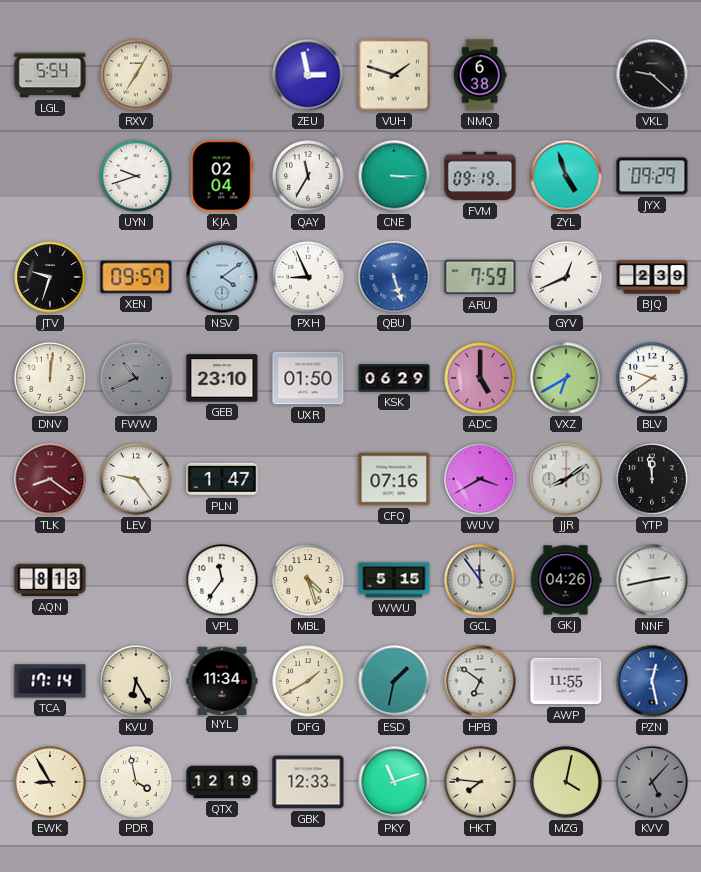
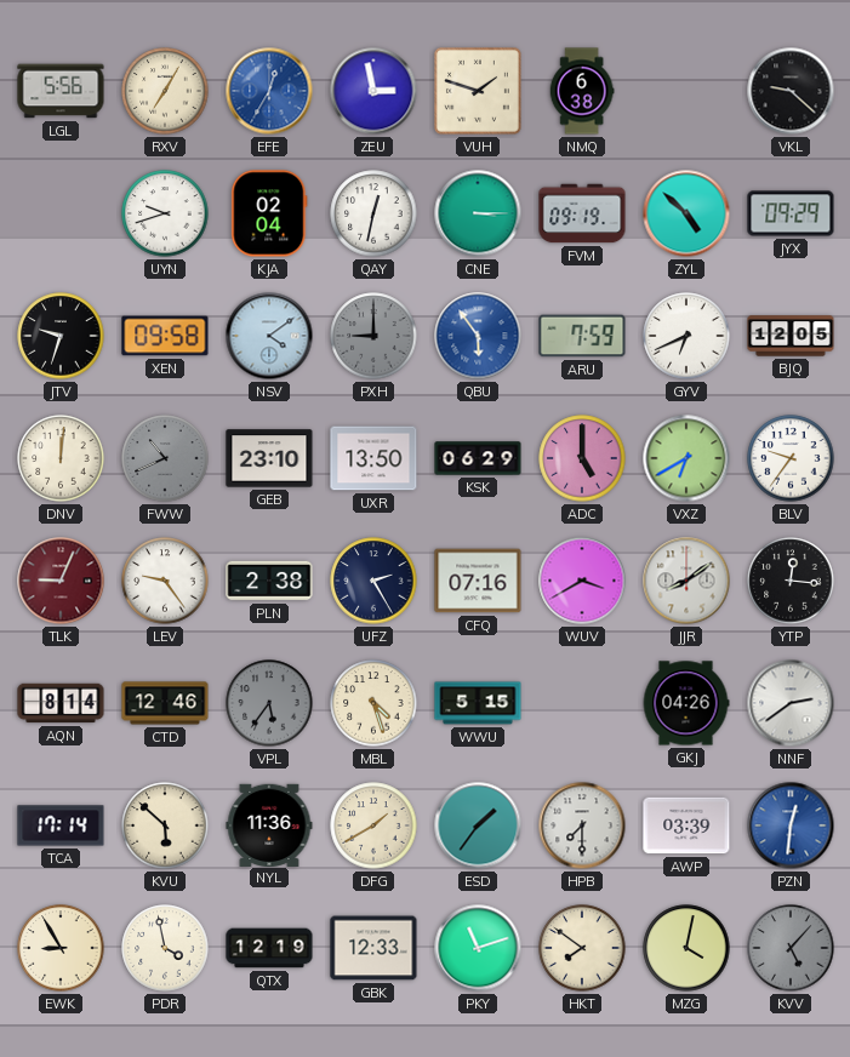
LGL: 5:54 -> 5:56
EFE: none -> 12:35
QAY: 11:35 -> 12:32
ZYL: 4:57 -> 4:52
XEN: 09:57 -> 09:58
PXH: 8:56 -> 9:00
PXH dial: white -> grey
QBU: 5:27 -> 5:54
GYV: 12:41 -> 6:41
BJQ: 2:39 -> 12:05
UXR: 01:50 -> 13:50
BLV: 9:39 -> 9:36
TLK: 8:21 -> 9:04
PLN: 1:47 -> 2:38
UFZ: none -> 2:25
YTP: 11:59 -> 12:16
AQN: 8:13 -> 8:14
CTD: none -> 12:46
VPL: 11:36 -> 5:36
VPL dial: white -> grey
GCL: 11:54 -> none
NNF: 2:43 -> 2:39
KVU: 6:25 -> 5:52
NYL: 11:34 -> 11:36
ESD: 1:32 -> 1:36
HPB: 6:51 -> 7:30
AWP: 11:55 -> 03:39
PZN: 12:28 -> 12:31
HKT: 7:46 -> 7:51
